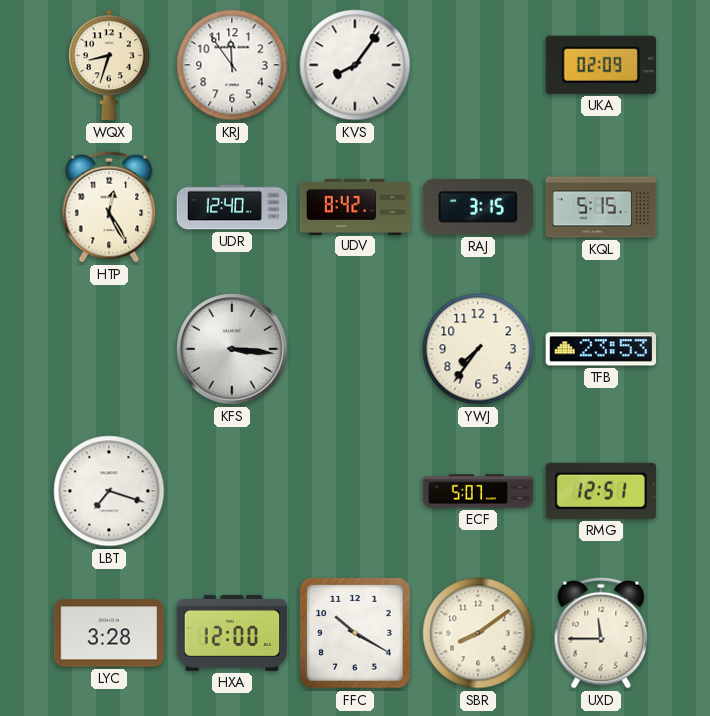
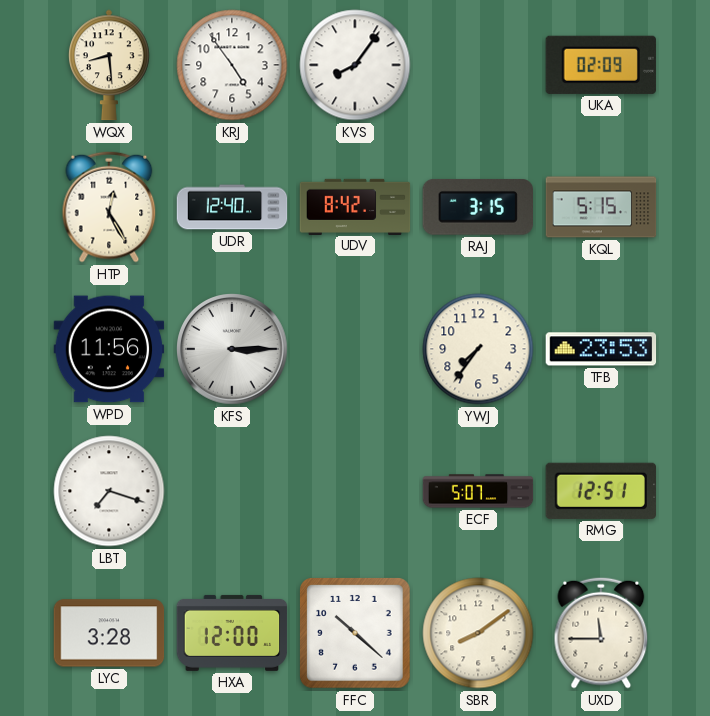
WQX: 8:33 -> 8:29
KRJ: 11:54 -> 4:54
WPD: none -> 11:56
KFS: 3:16 -> 3:15
FFC: 10:20 -> 10:22
